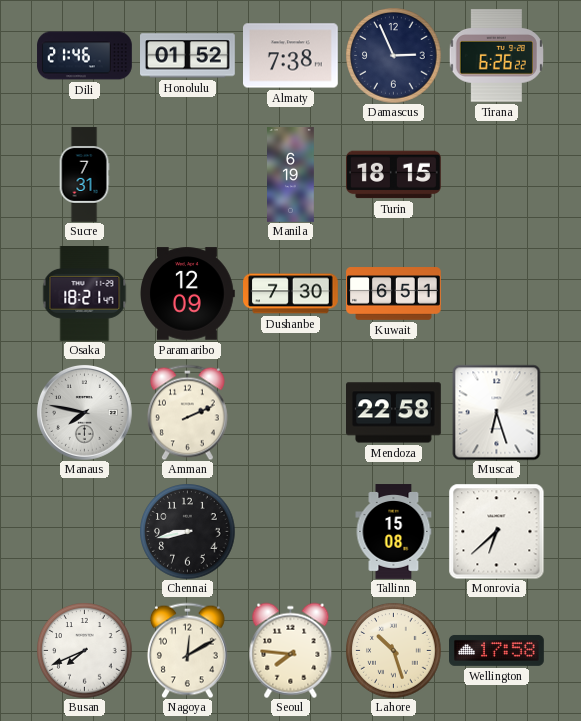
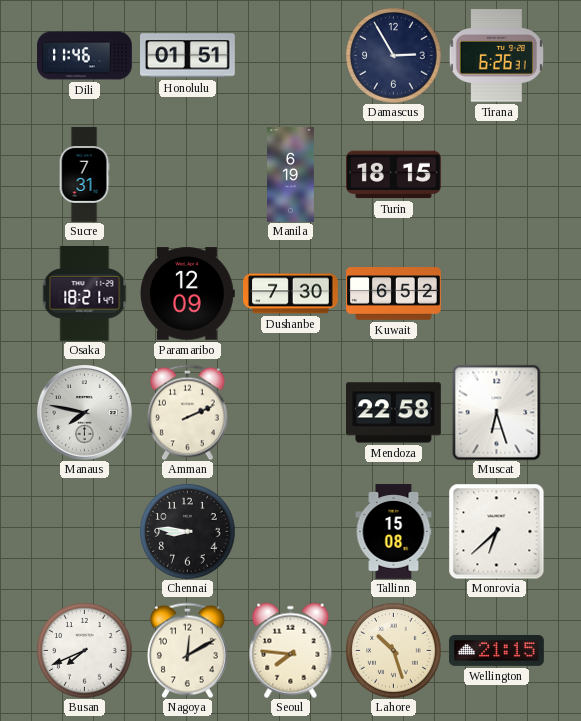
Dili: 21:46 -> 11:46
Honolulu: 01:52 -> 01:51
Almaty: 7:38 -> none
Damascus: 2:56 -> 2:55
Tirana: 6:26:22 -> 6:26:31
Kuwait: 6:51 -> 6:52
Chennai: 8:43 -> 8:46
Wellington: 17:58 -> 21:15
